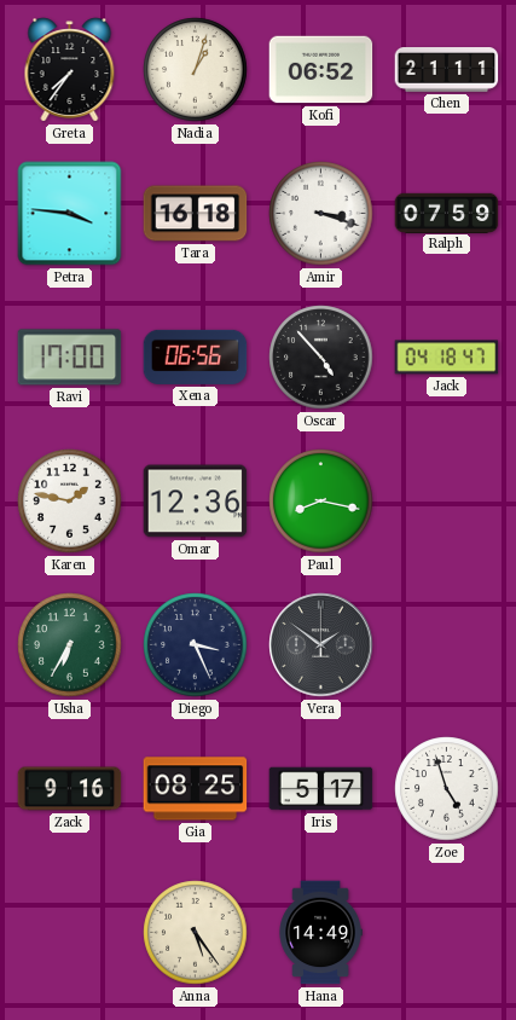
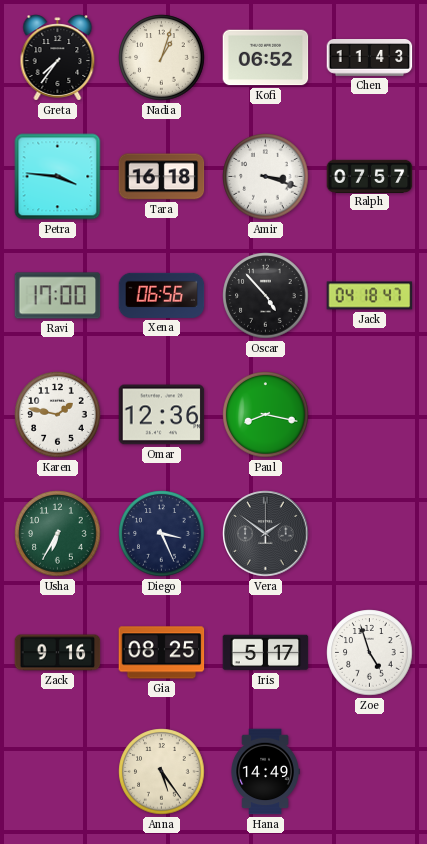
Chen: 21:11 -> 11:43
Ralph: 07:59 -> 07:57
